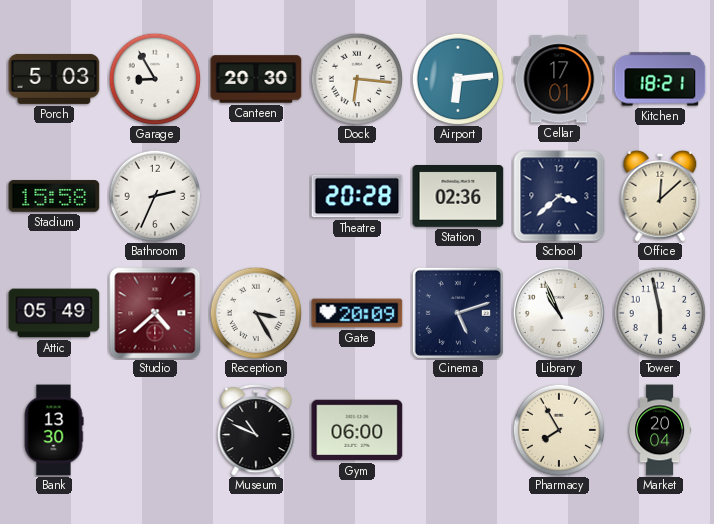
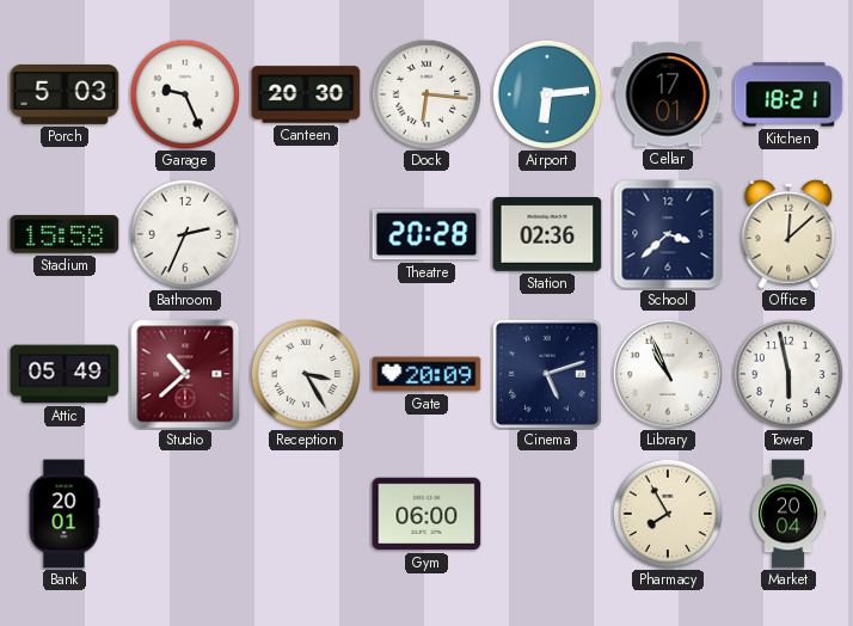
Garage: 8:55 -> 9:26
Studio: 4:38 -> 10:38
Bank: 13:30 -> 20:01
Museum: 10:49 -> none
